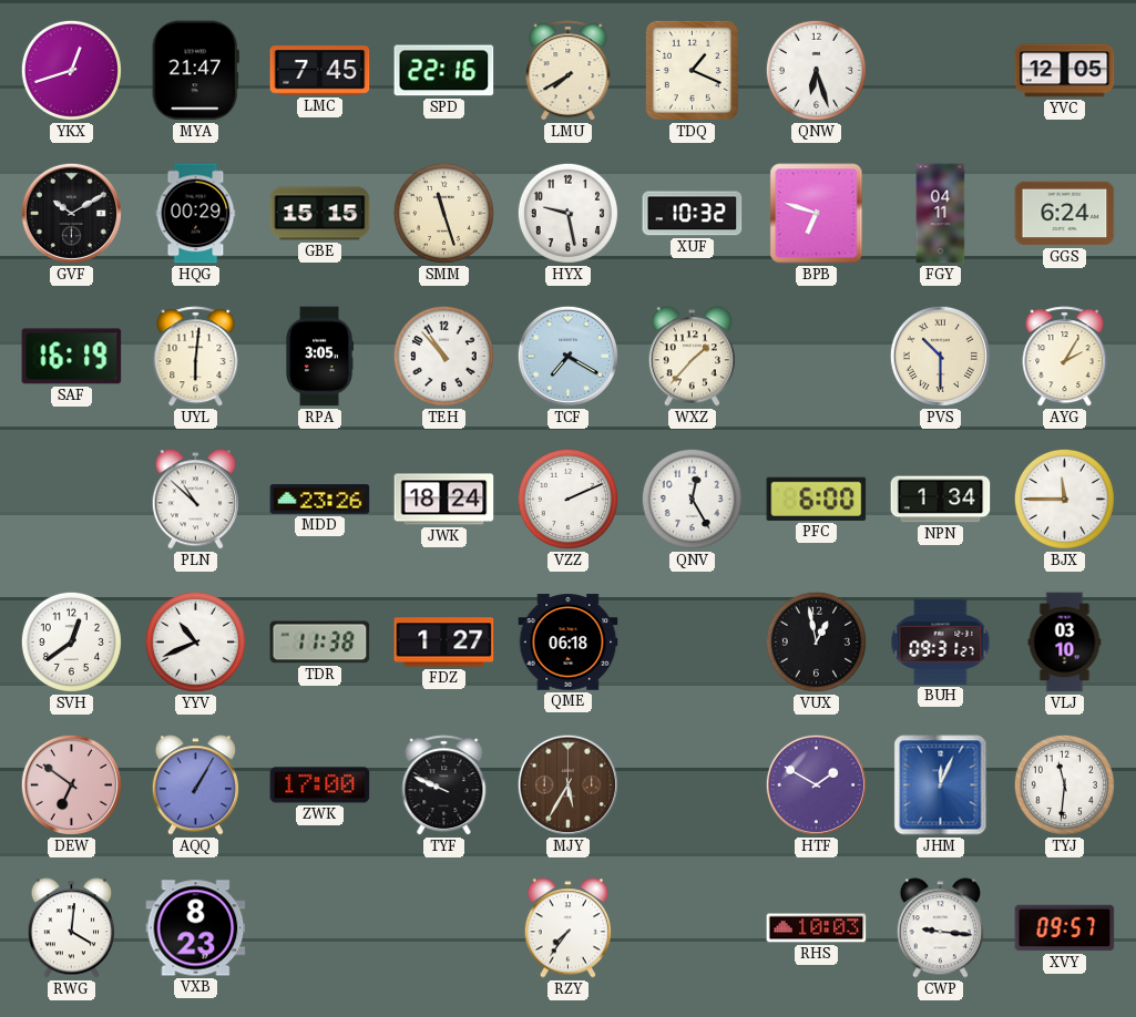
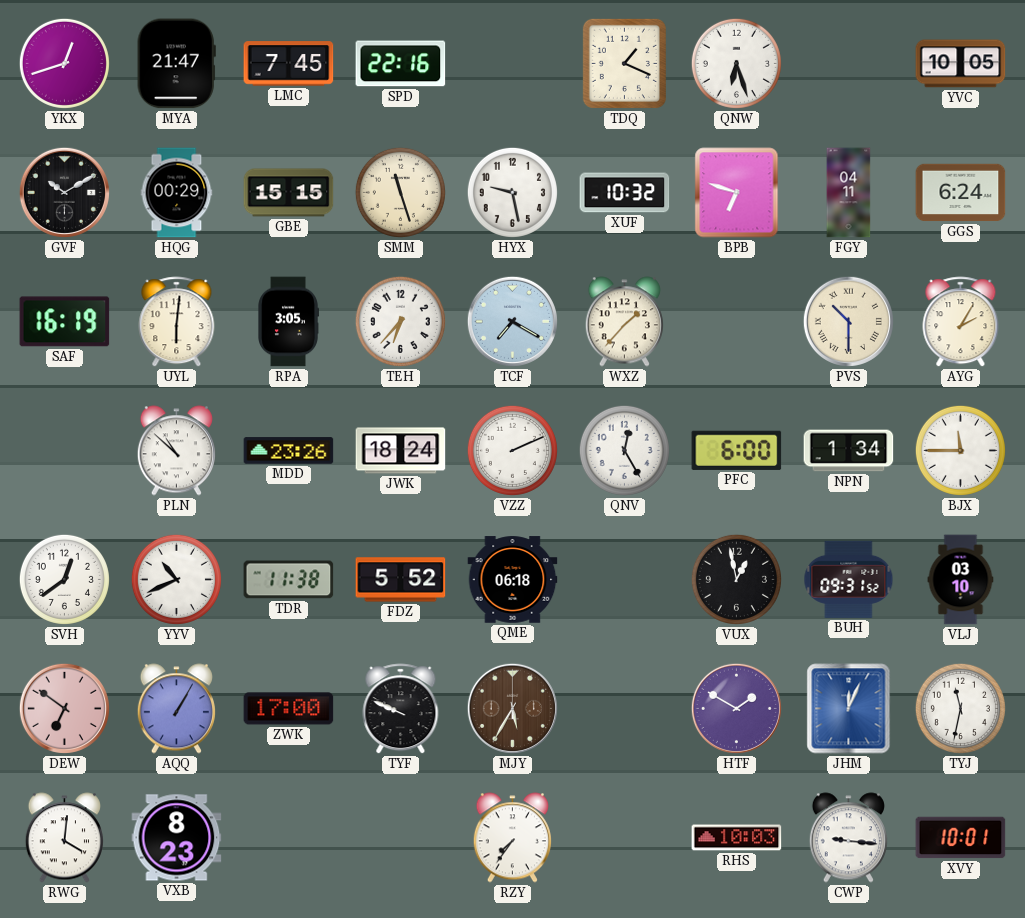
LMU: 7:40 -> none
YVC: 12:05 -> 10:05
TEH: 10:53 -> 6:37
FDZ: 1:27 -> 5:52
BUH: 09:31:27 -> 09:31:52
TYJ: 11:31 -> 11:32
XVY: 09:57 -> 10:01
